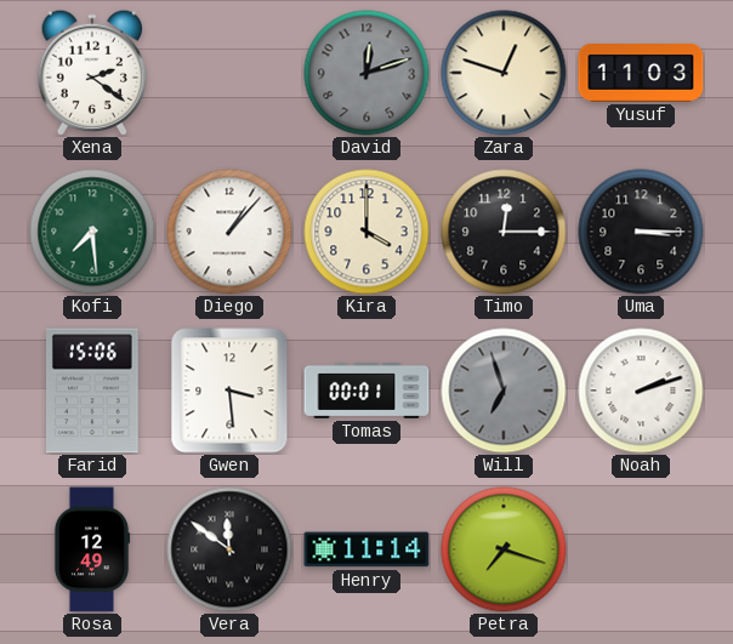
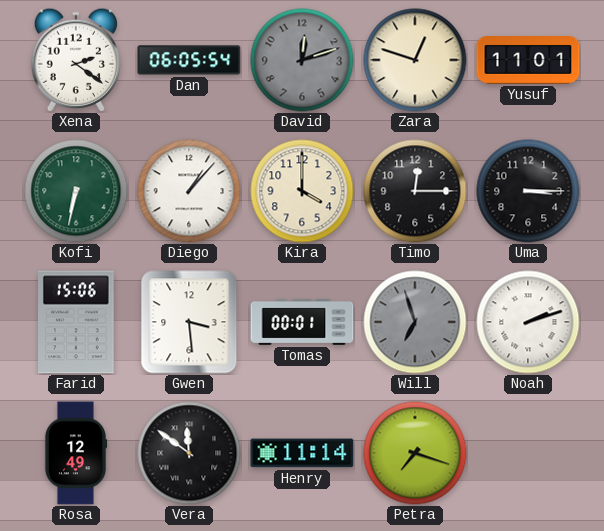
Dan: none -> 06:05
Yusuf: 11:03 -> 11:01
Kofi: 7:29 -> 6:32
